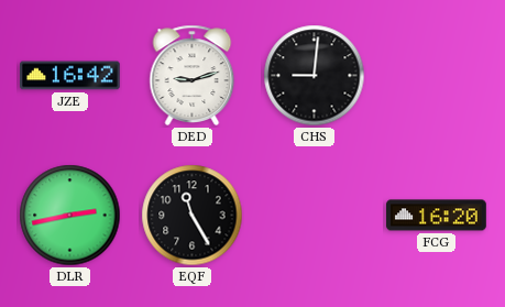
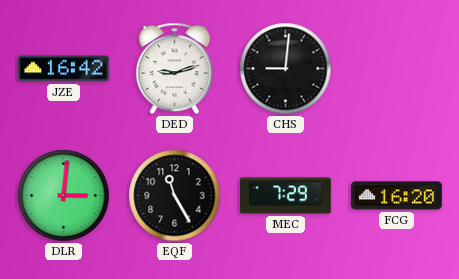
DLR: 2:43 -> 3:01
MEC: none -> 7:29
